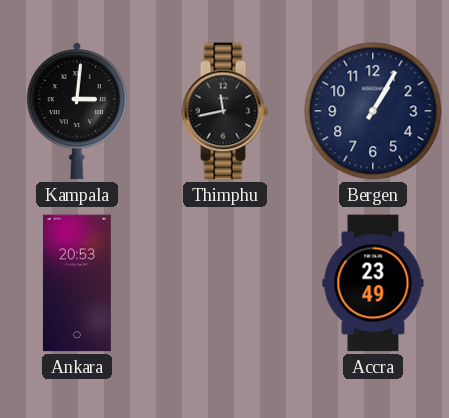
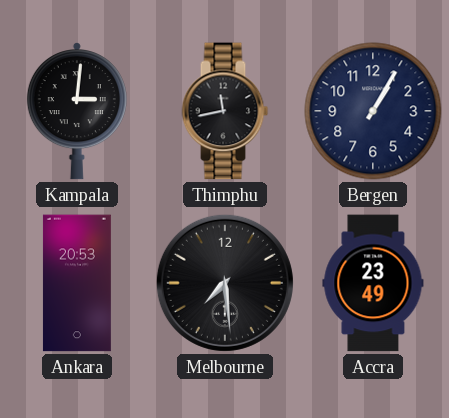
Melbourne: none -> 7:29
